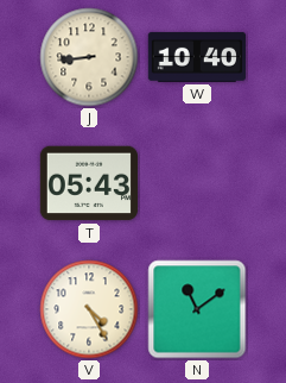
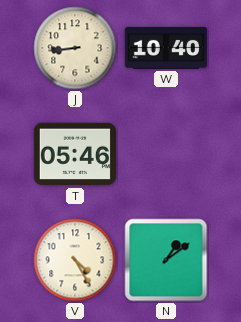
T: 05:43 -> 05:46
N: 11:09 -> 1:09
